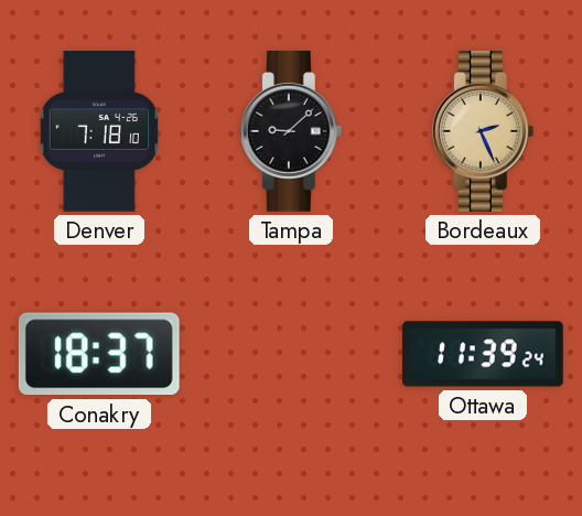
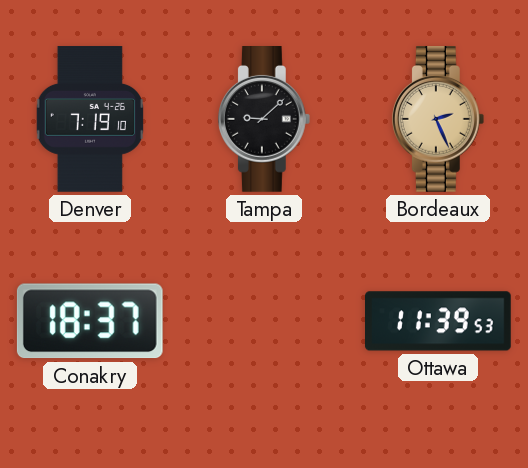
Denver: 7:18 -> 7:19
Ottawa: 11:39:24 -> 11:39:53
